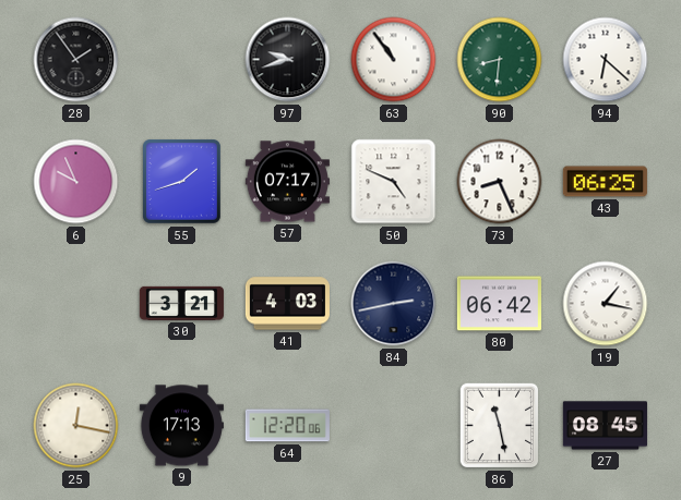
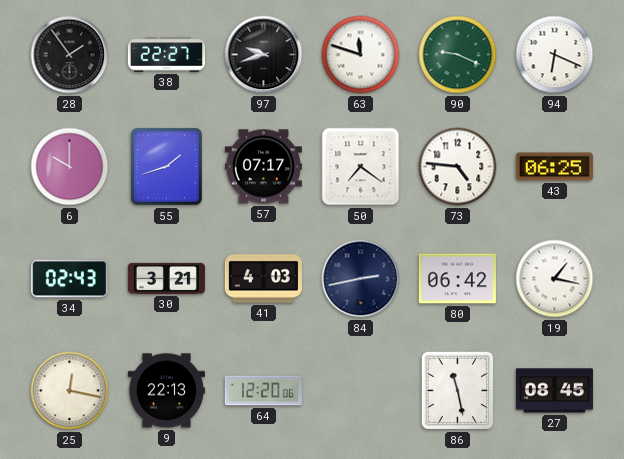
38: none -> 22:27
63: 10:54 -> 11:48
90: 8:31 -> 9:19
94: 6:22 -> 6:19
6: 9:56 -> 10:00
50: 4:49 -> 7:21
73: 8:26 -> 4:46
34: none -> 02:43
9: 17:13 -> 22:13
